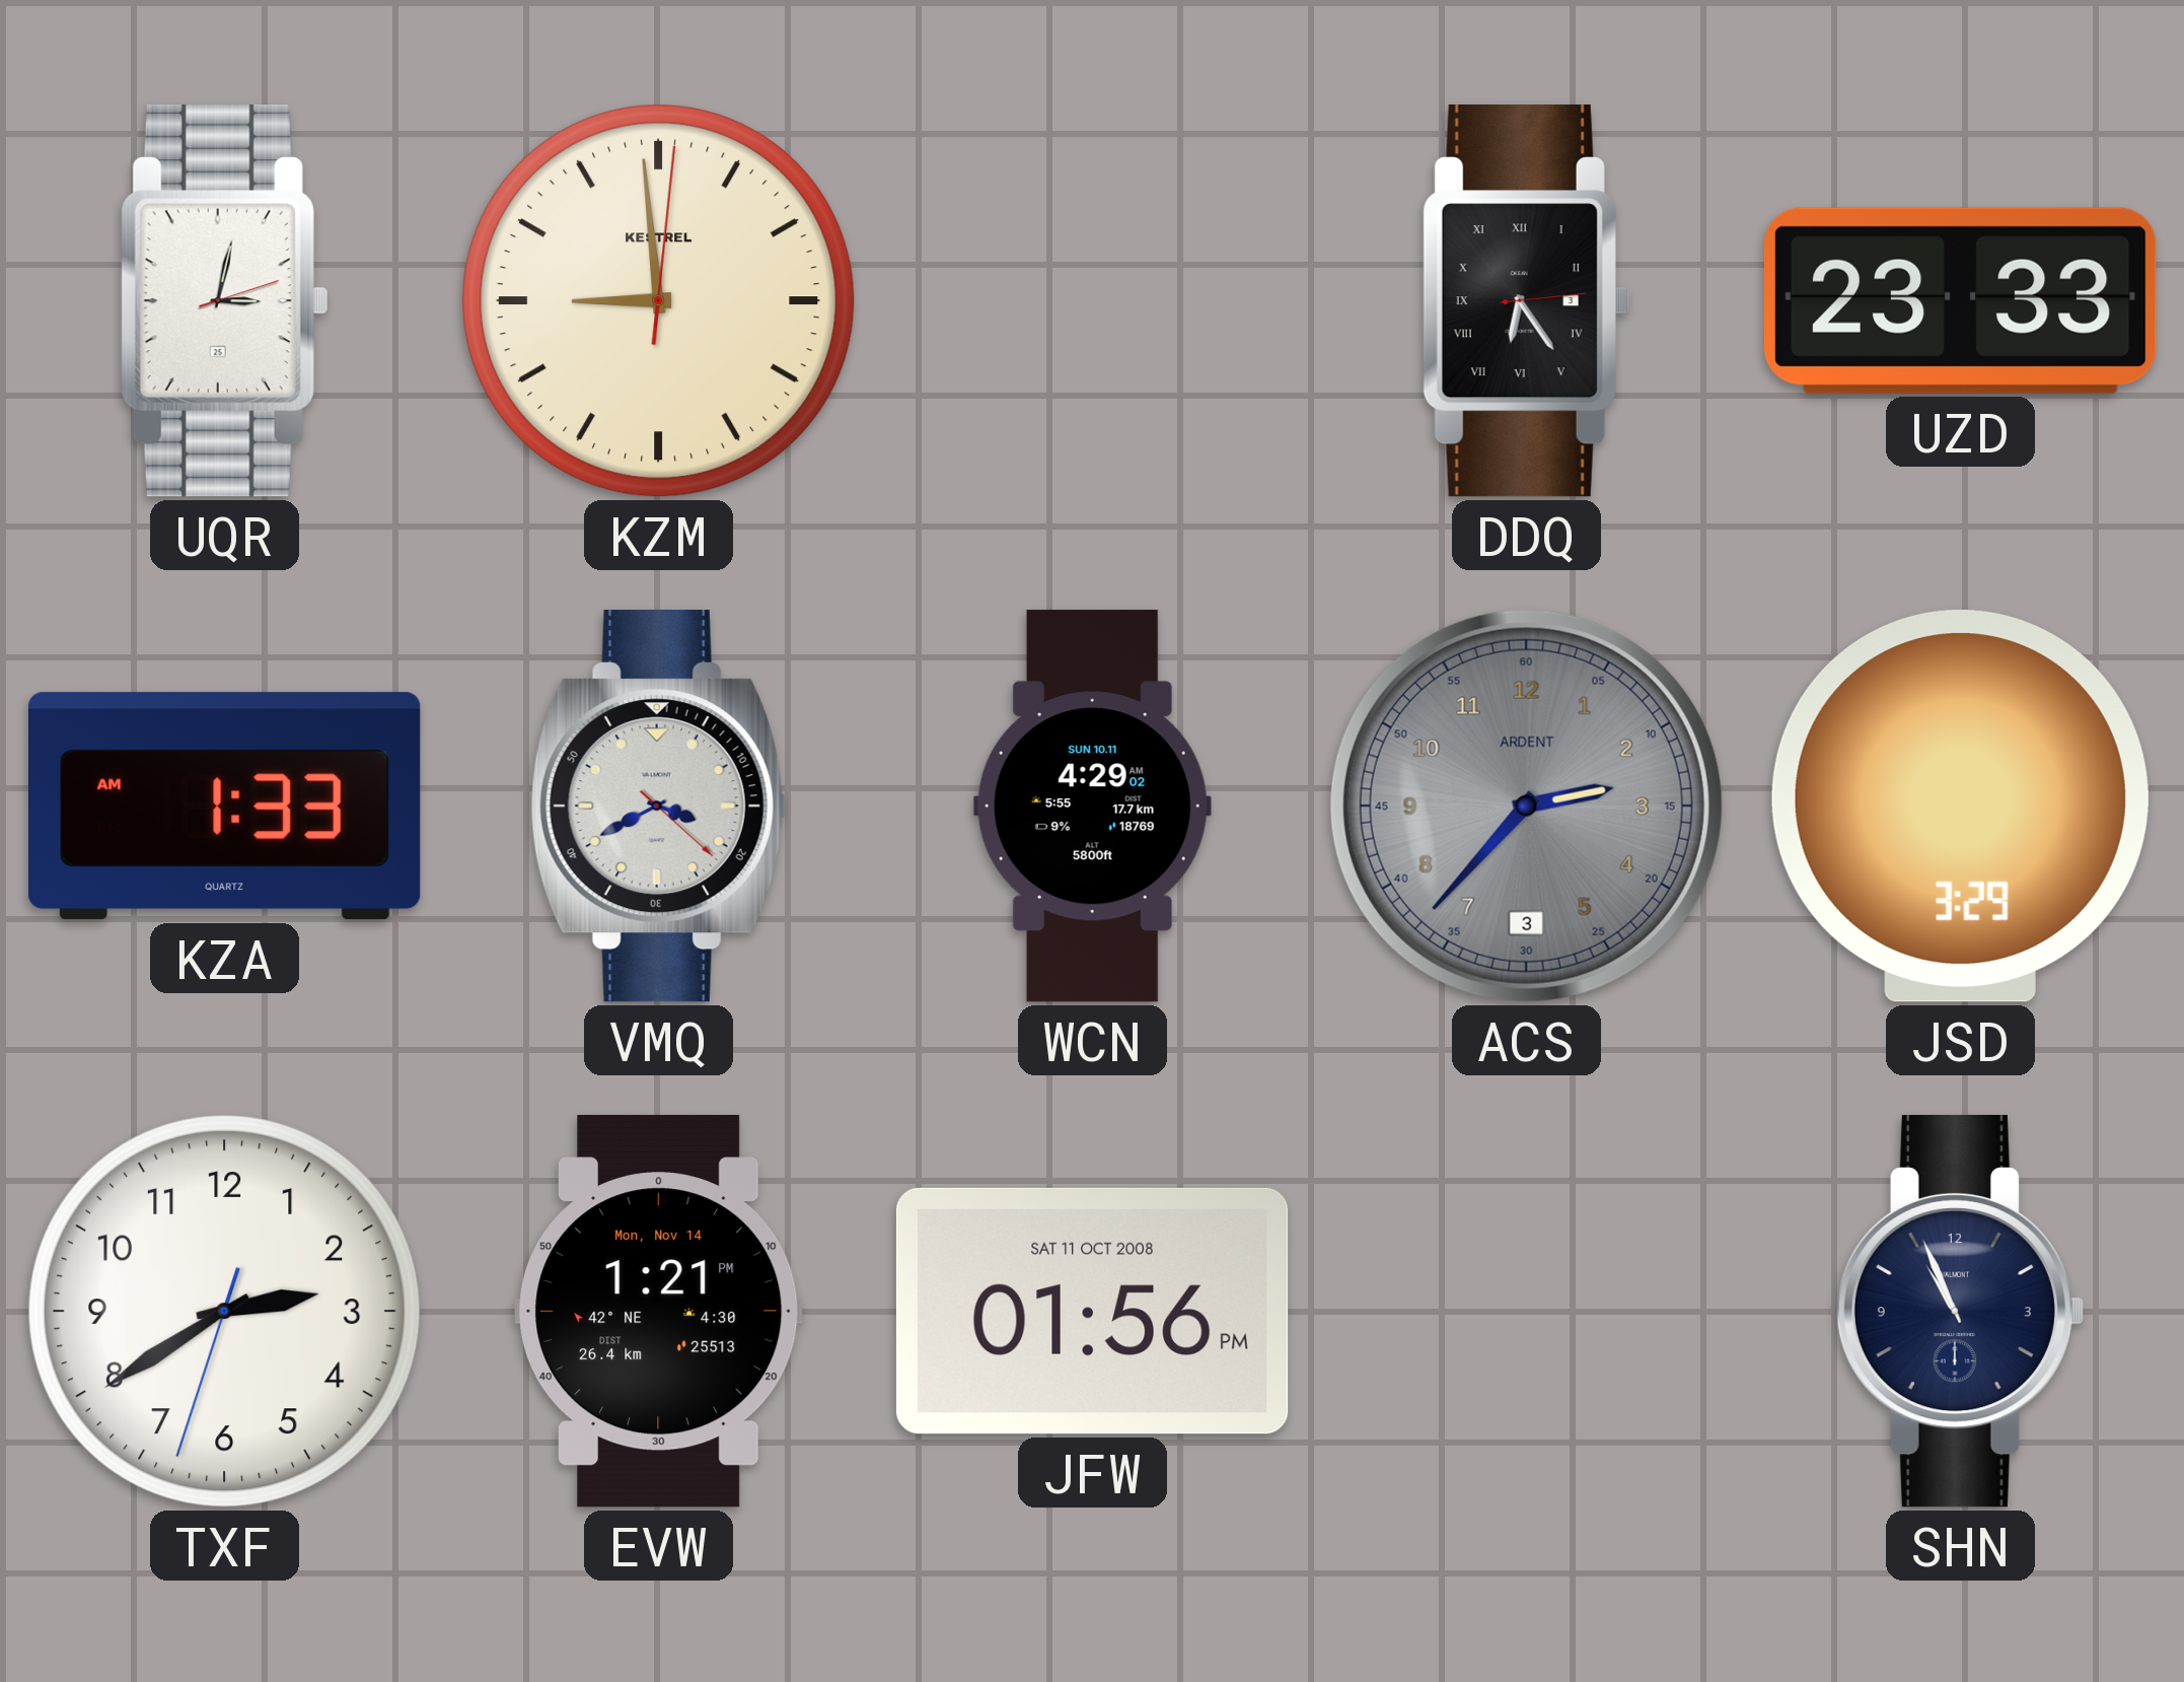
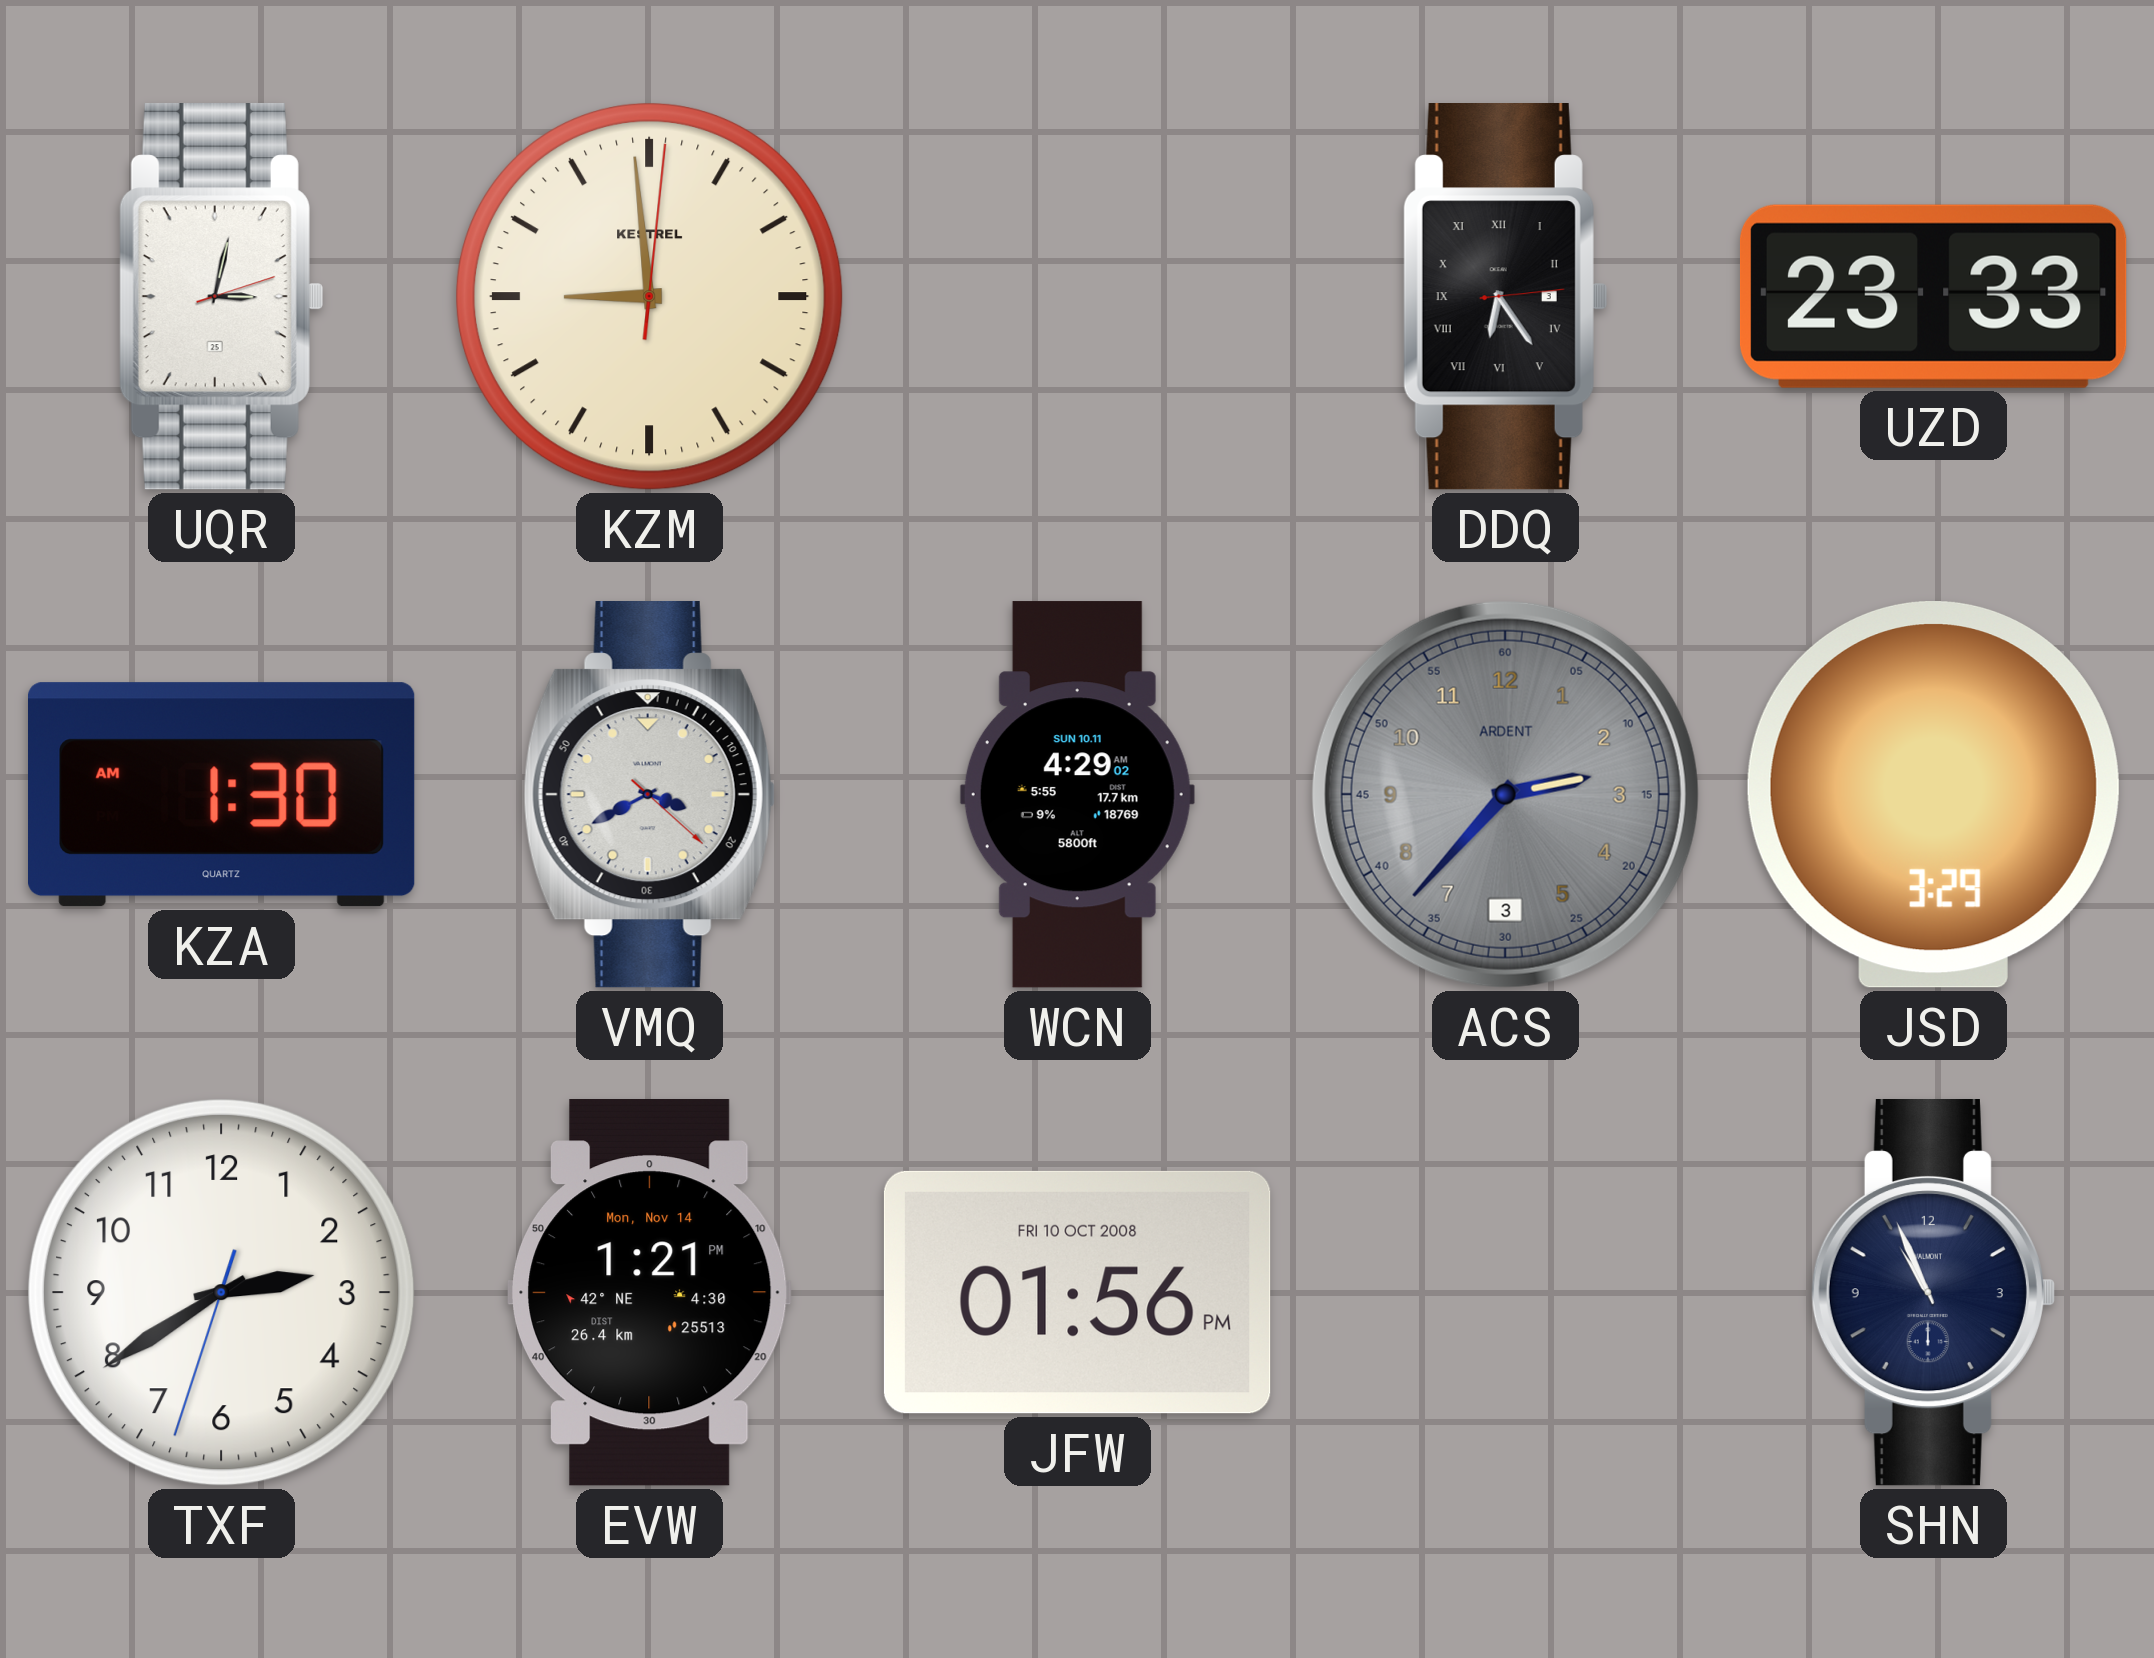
KZA: 1:33 -> 1:30
JFW date: SAT 11 OCT 2008 -> FRI 10 OCT 2008
